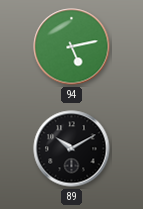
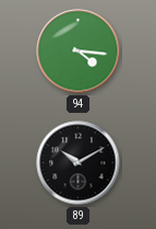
94: 5:13 -> 4:16
